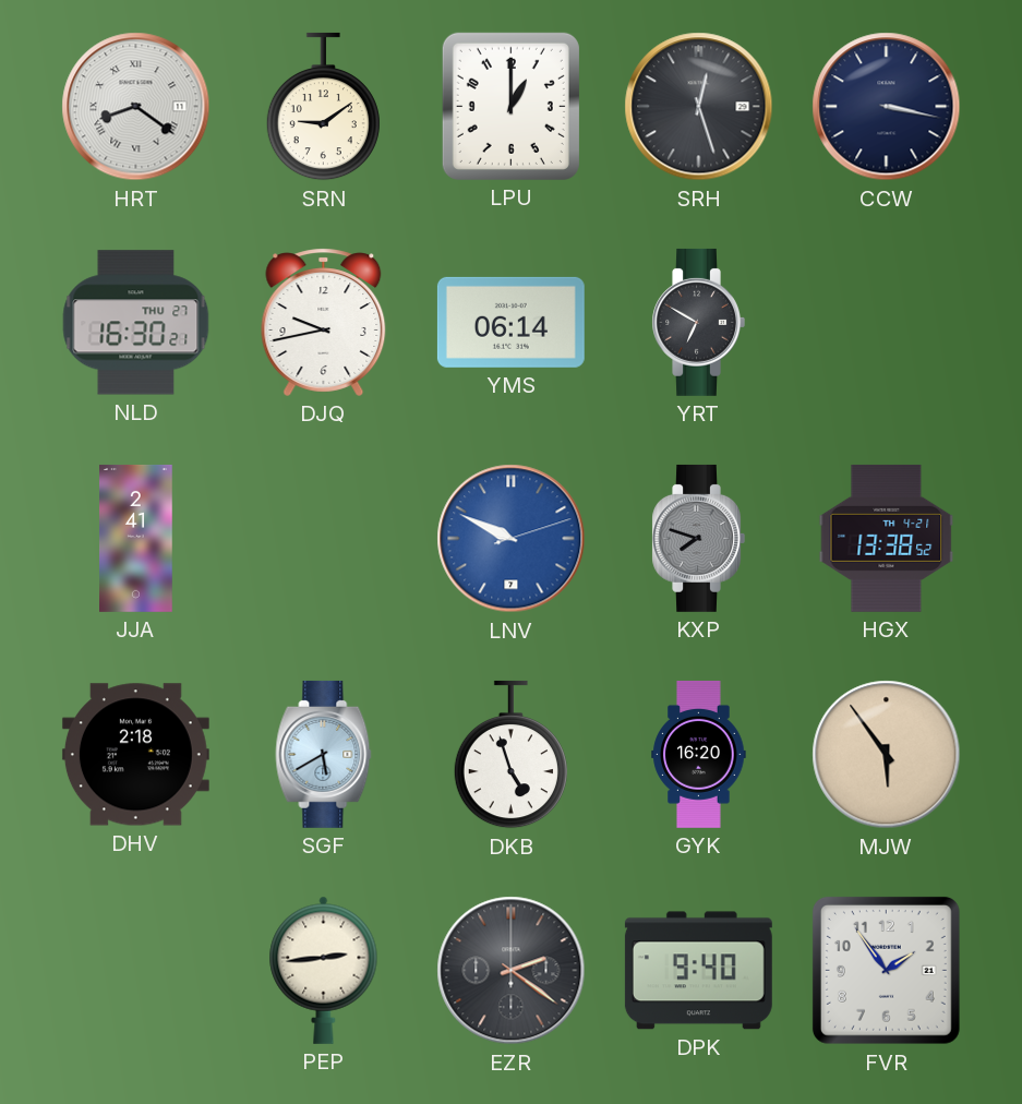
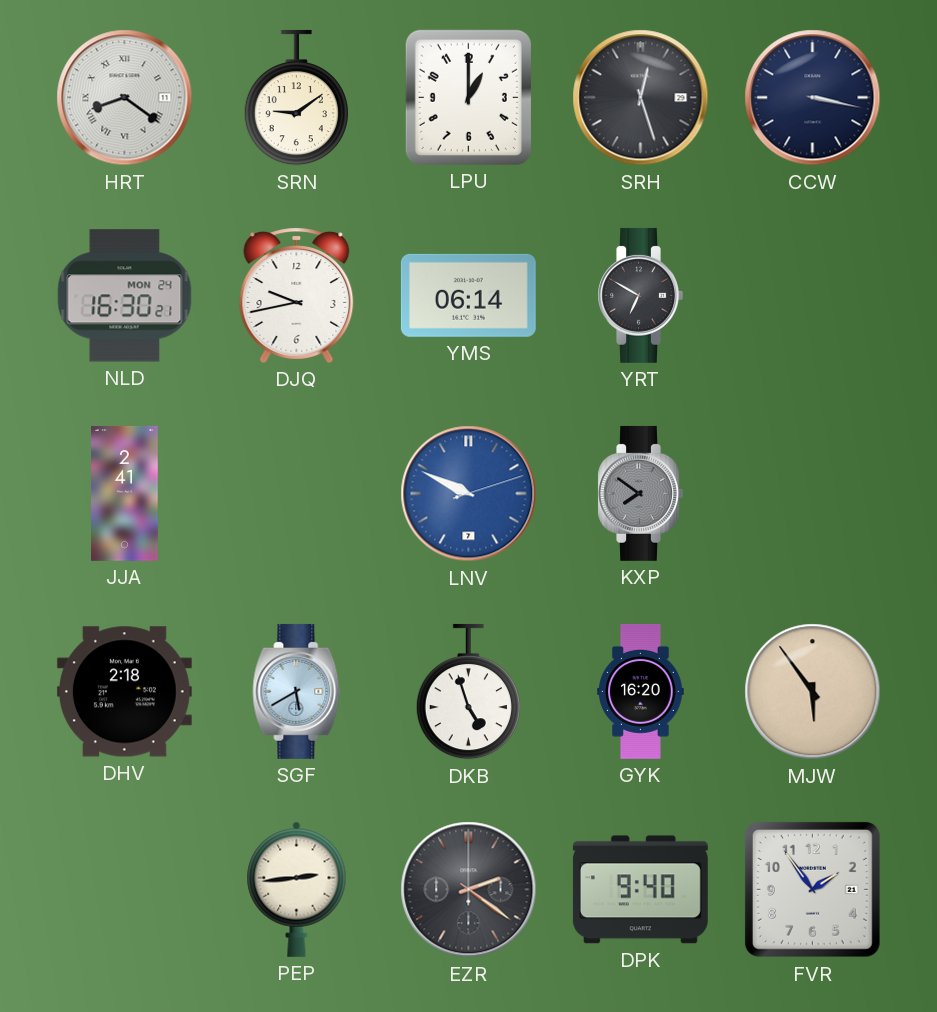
NLD date: THU 27 -> MON 24
KXP: 7:48 -> 7:51
HGX: 13:38 -> none
